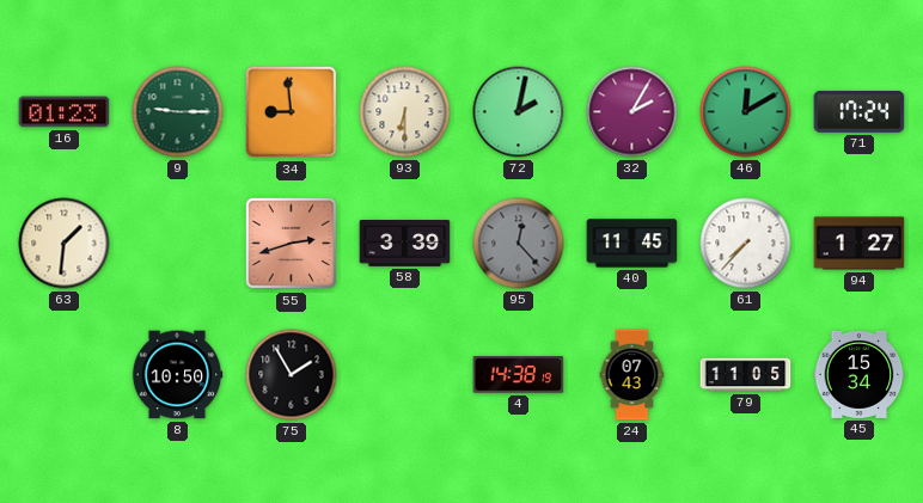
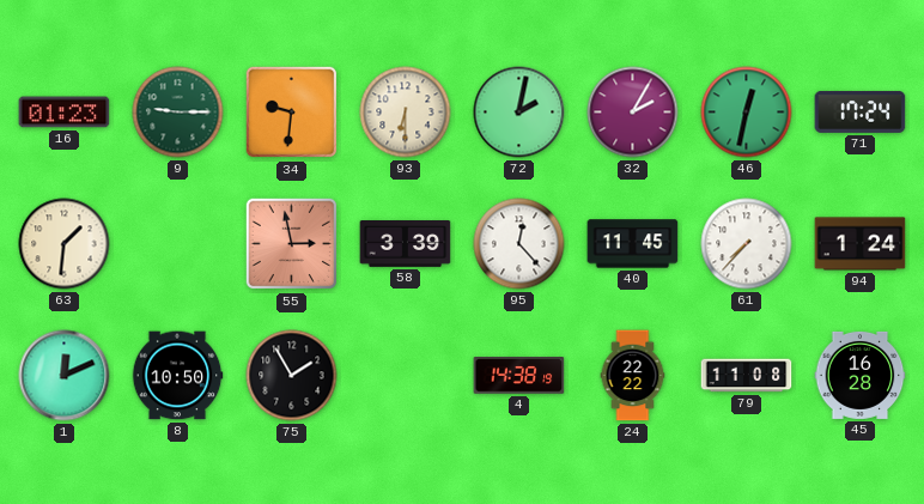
34: 8:59 -> 9:31
46: 12:10 -> 12:32
55: 2:42 -> 2:58
95 dial: grey -> white
94: 1:27 -> 1:24
1: none -> 12:11
24: 07:43 -> 22:22
79: 11:05 -> 11:08
45: 15:34 -> 16:28
